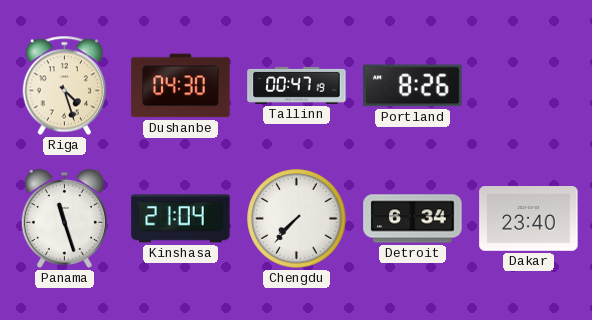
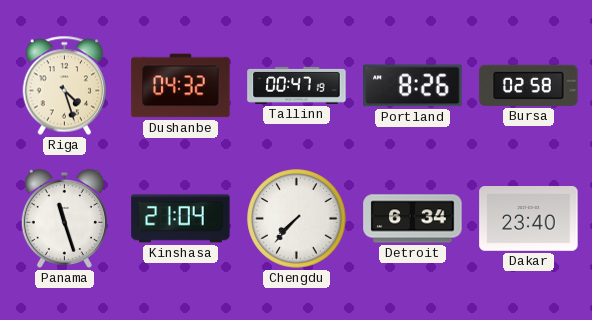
Dushanbe: 04:30 -> 04:32
Bursa: none -> 02:58
